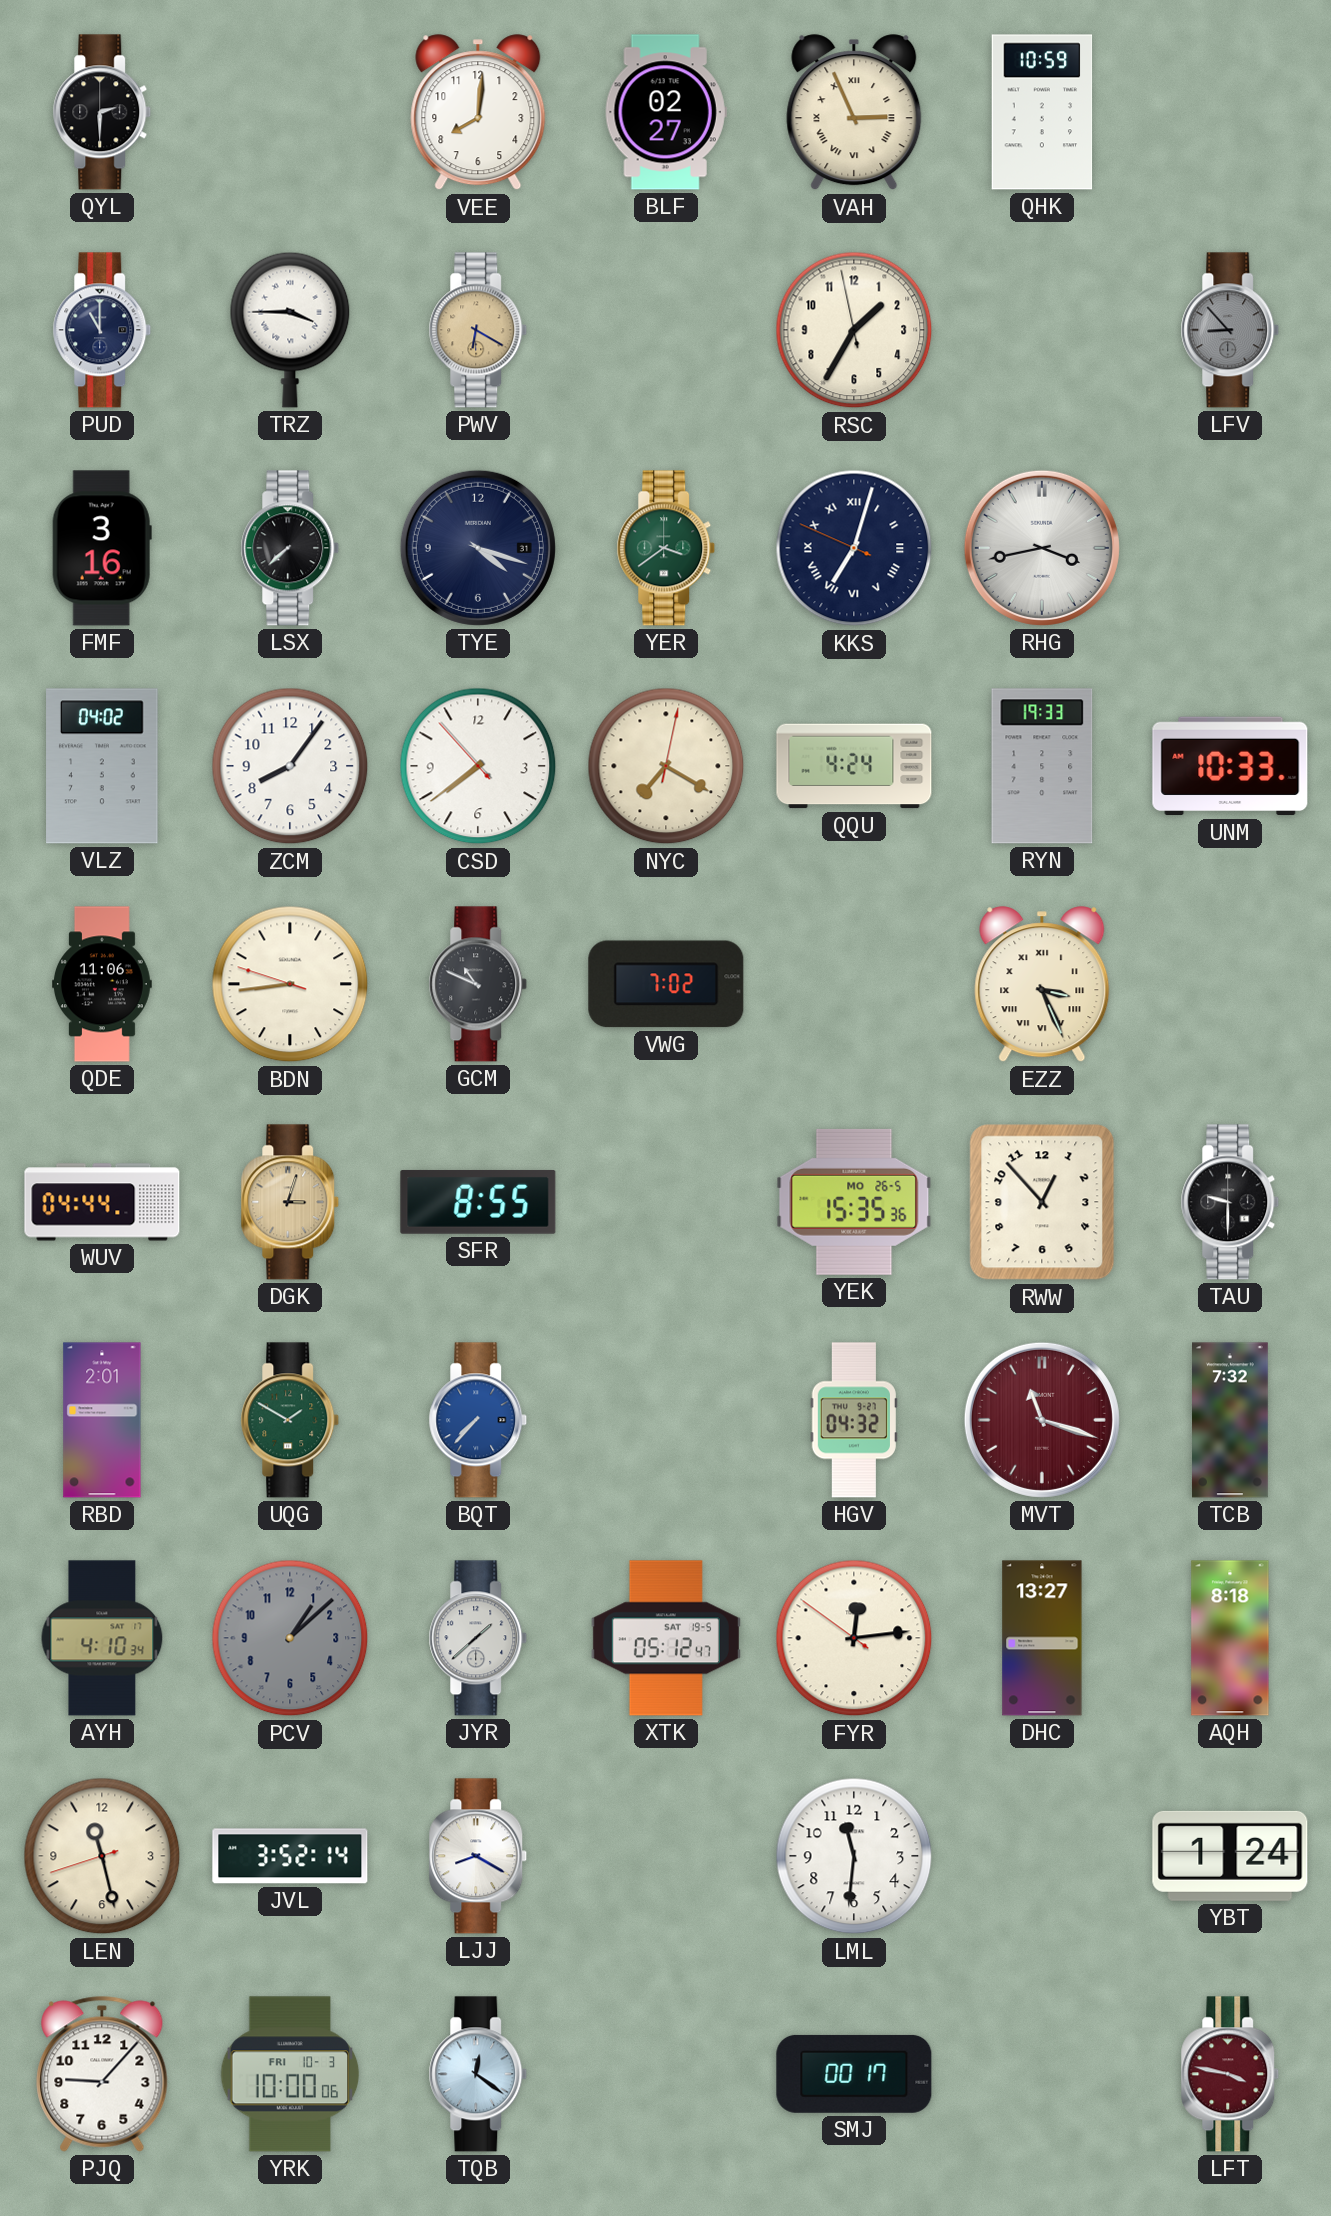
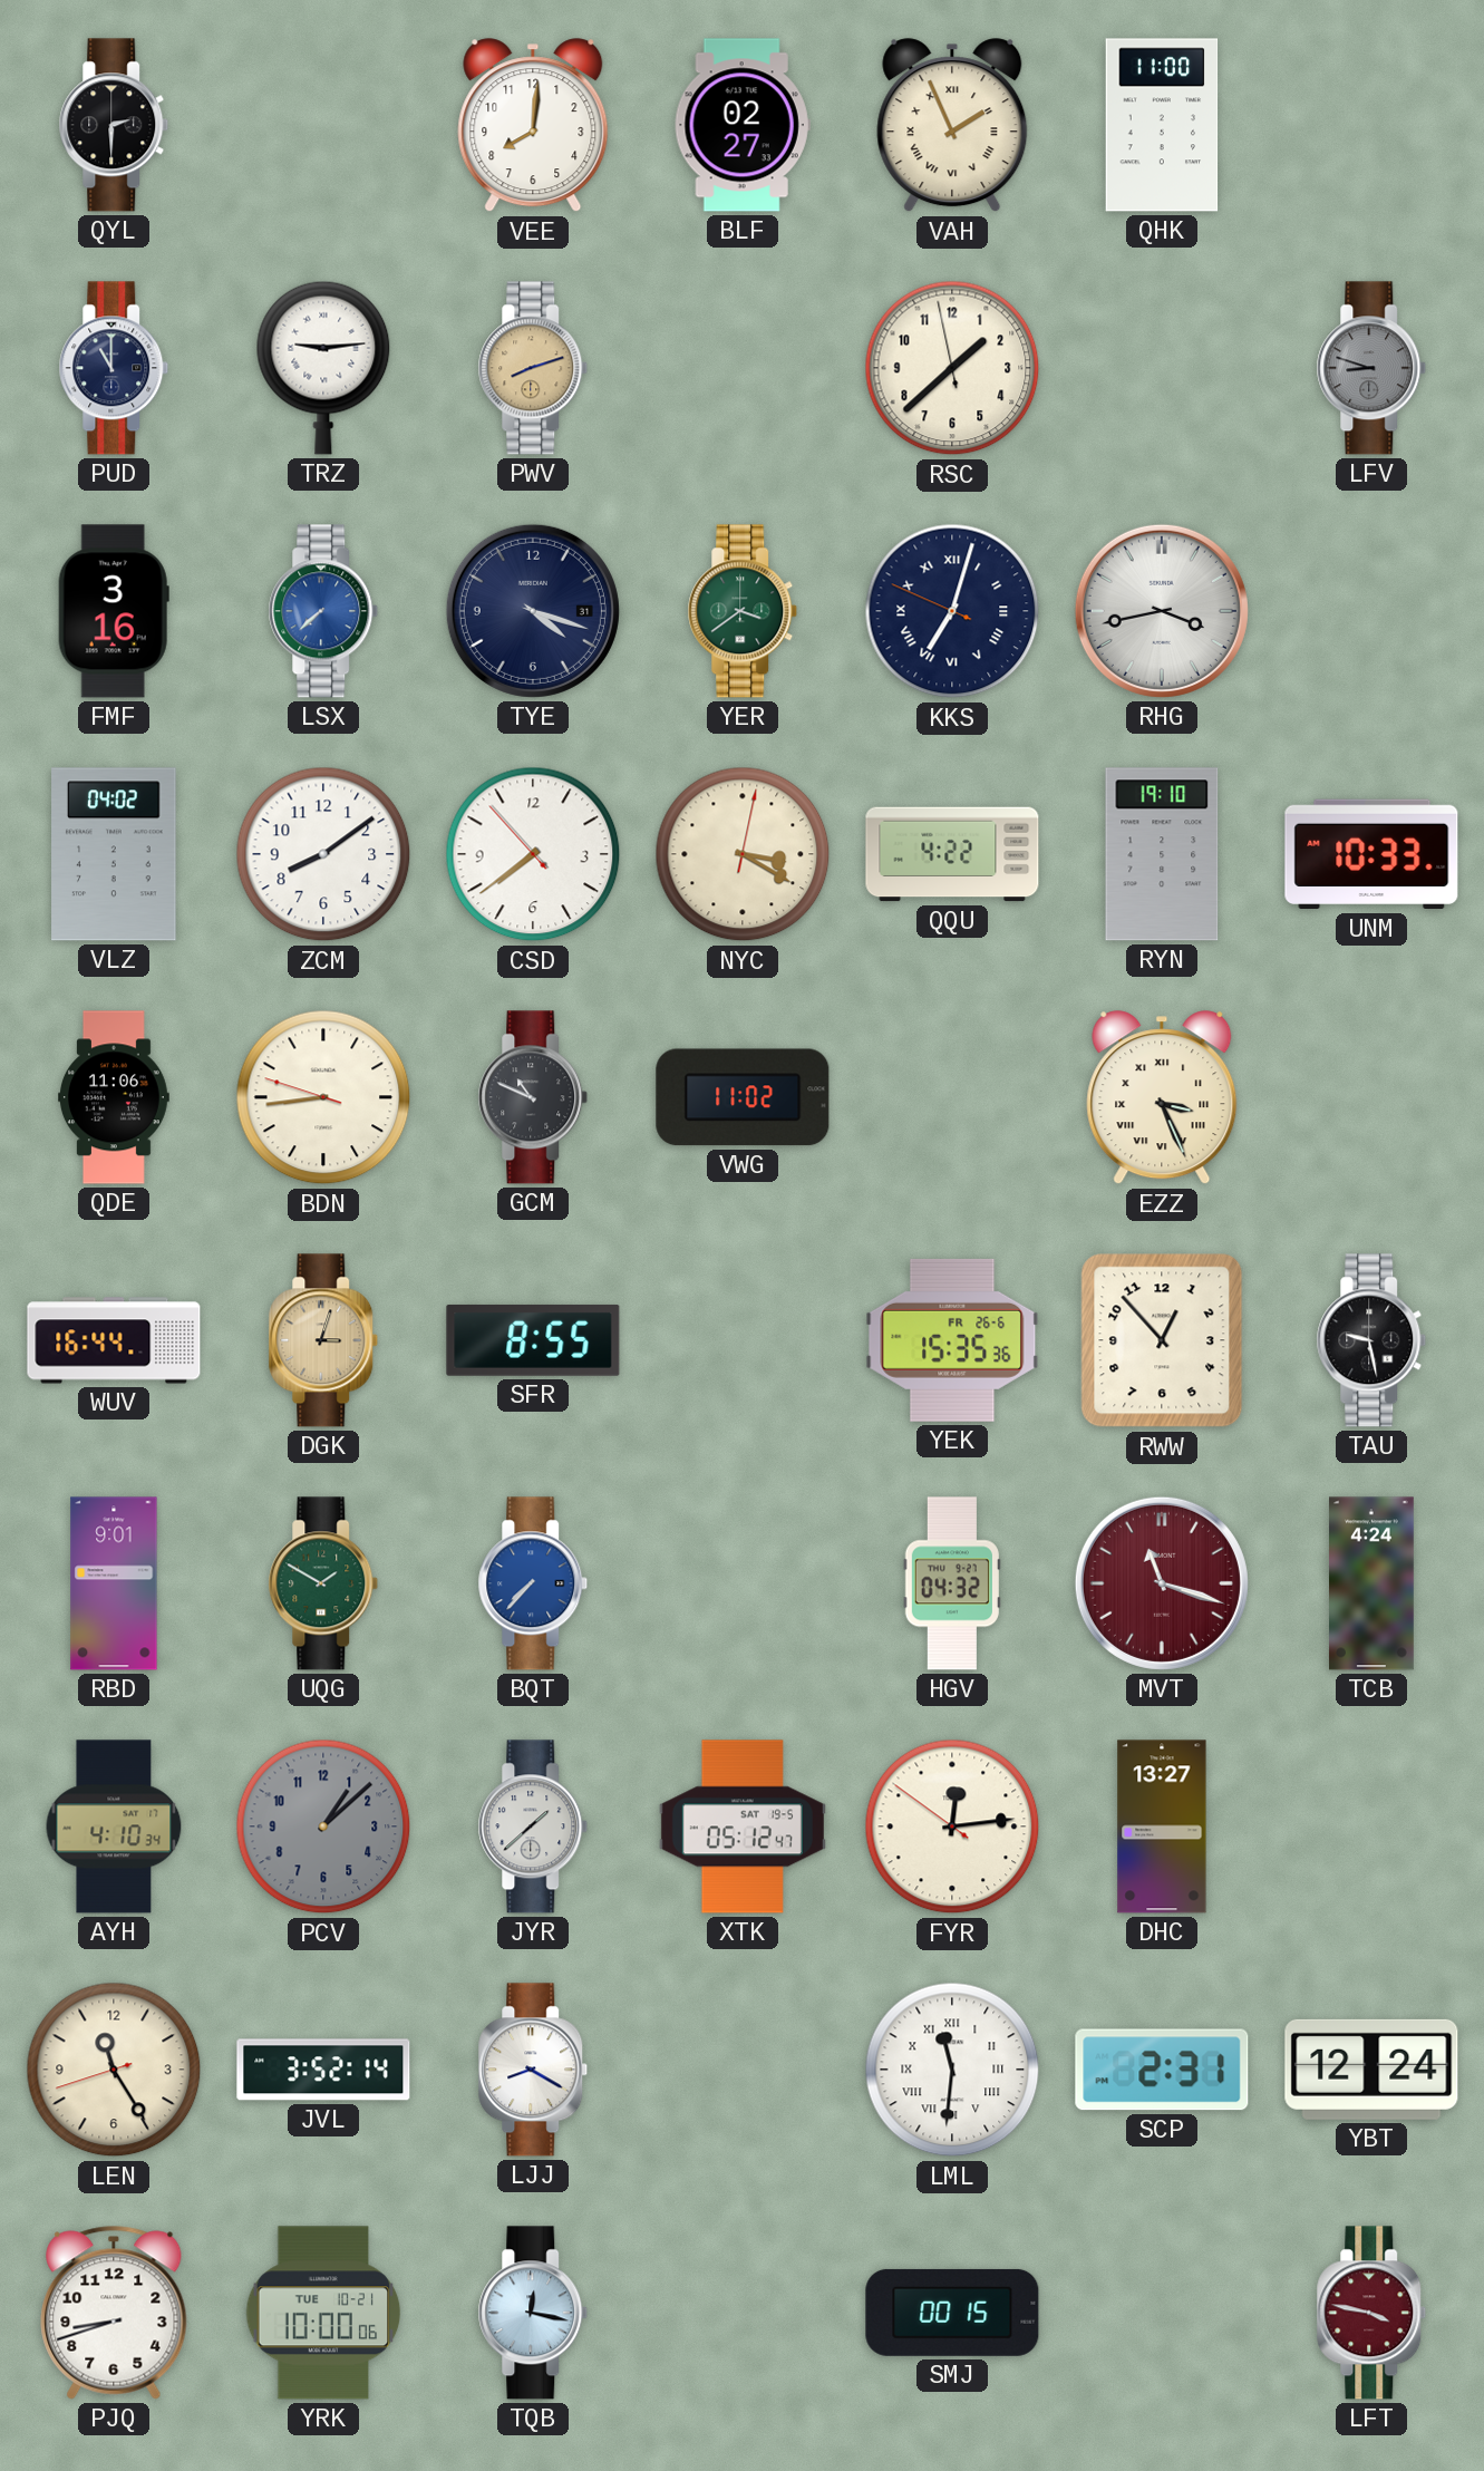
VAH: 2:56 -> 1:56
QHK: 10:59 -> 11:00
TRZ: 3:45 -> 9:14
PWV: 6:20 -> 8:12
RSC: 1:34 -> 1:37
LFV: 8:53 -> 8:48
LSX dial: black -> blue
ZCM: 8:06 -> 8:09
NYC: 7:20 -> 3:20
QQU: 4:24 -> 4:22
RYN: 19:33 -> 19:10
VWG: 7:02 -> 11:02
WUV: 04:44 -> 16:44
YEK date: MO 26-5 -> FR 26-6
TAU: 9:30 -> 9:28
RBD: 2:01 -> 9:01
TCB: 7:32 -> 4:24
AQH: 8:18 -> none
LEN: 11:27 -> 11:24
LML numerals: Arabic -> Roman
SCP: none -> 2:31
YBT: 1:24 -> 12:24
PJQ: 9:07 -> 8:42
YRK date: FRI 10-3 -> TUE 10-21
TQB: 12:21 -> 12:17
SMJ: 00:17 -> 00:15
